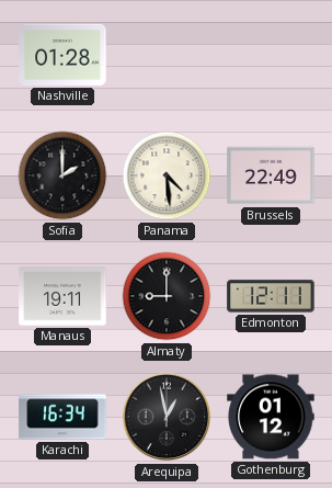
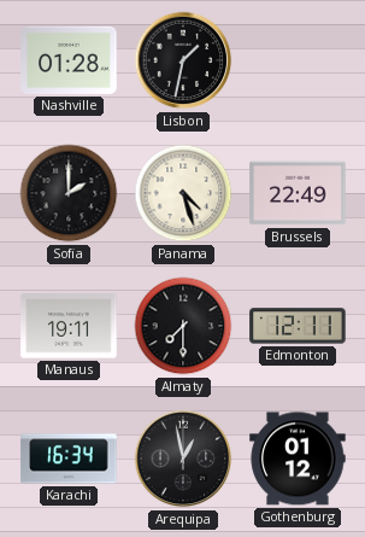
Lisbon: none -> 1:32
Panama: 4:29 -> 4:27
Almaty: 9:00 -> 7:30
